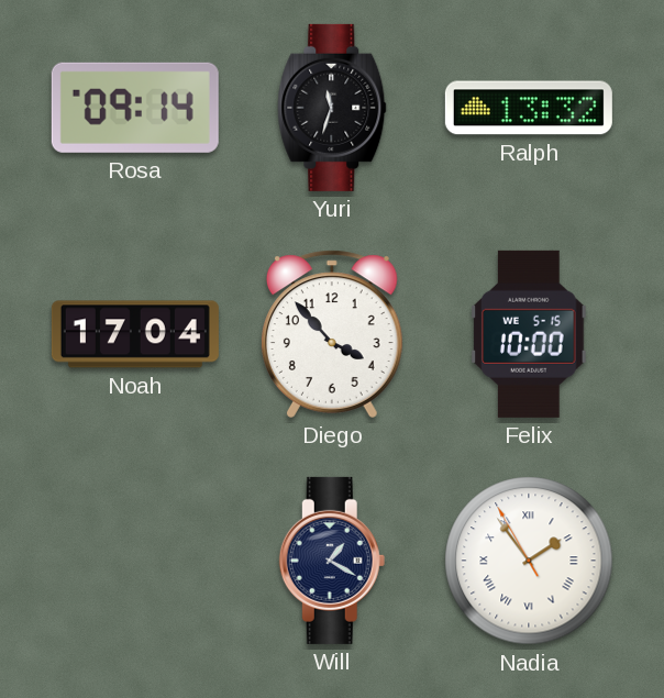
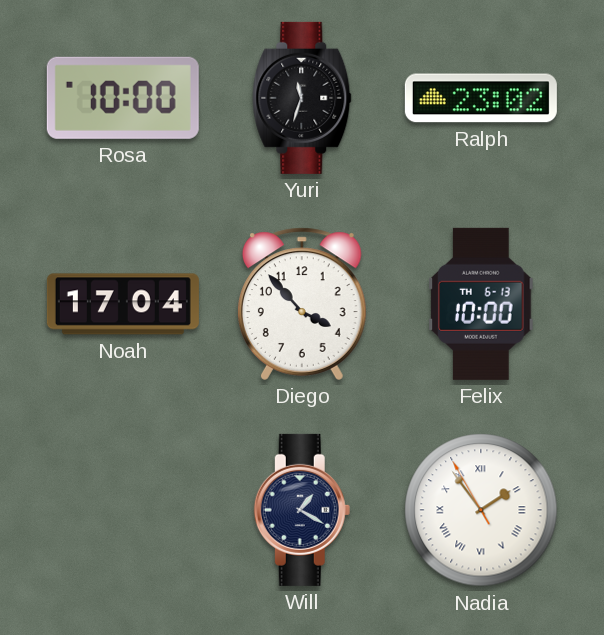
Rosa: 09:14 -> 10:00
Ralph: 13:32 -> 23:02
Felix date: WE 5-15 -> TH 6-13
